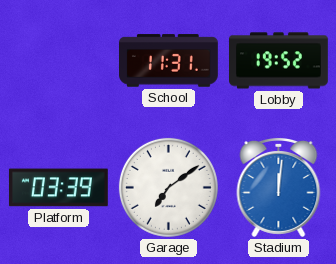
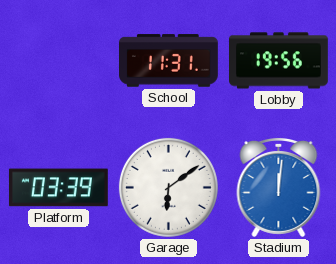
Lobby: 19:52 -> 19:56
Garage: 7:09 -> 6:09
